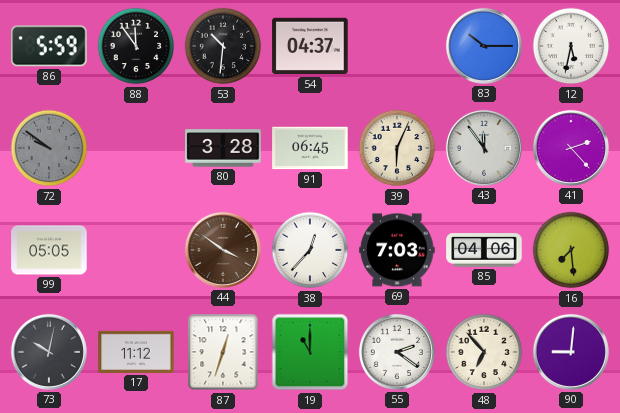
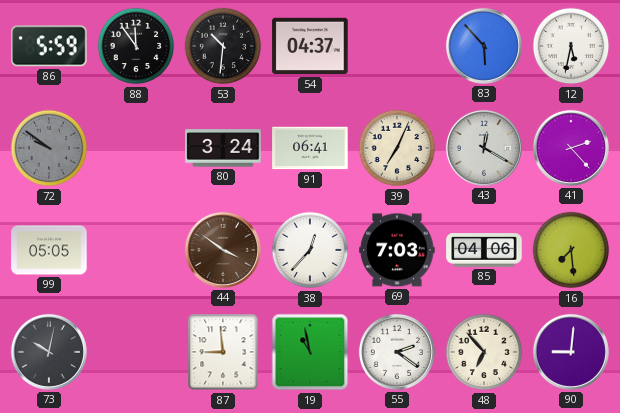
83: 10:15 -> 5:53
80: 3:28 -> 3:24
91: 06:45 -> 06:41
39: 6:04 -> 7:04
43: 11:54 -> 12:20
17: 11:12 -> none
87: 12:33 -> 8:59
19: 11:00 -> 10:58
